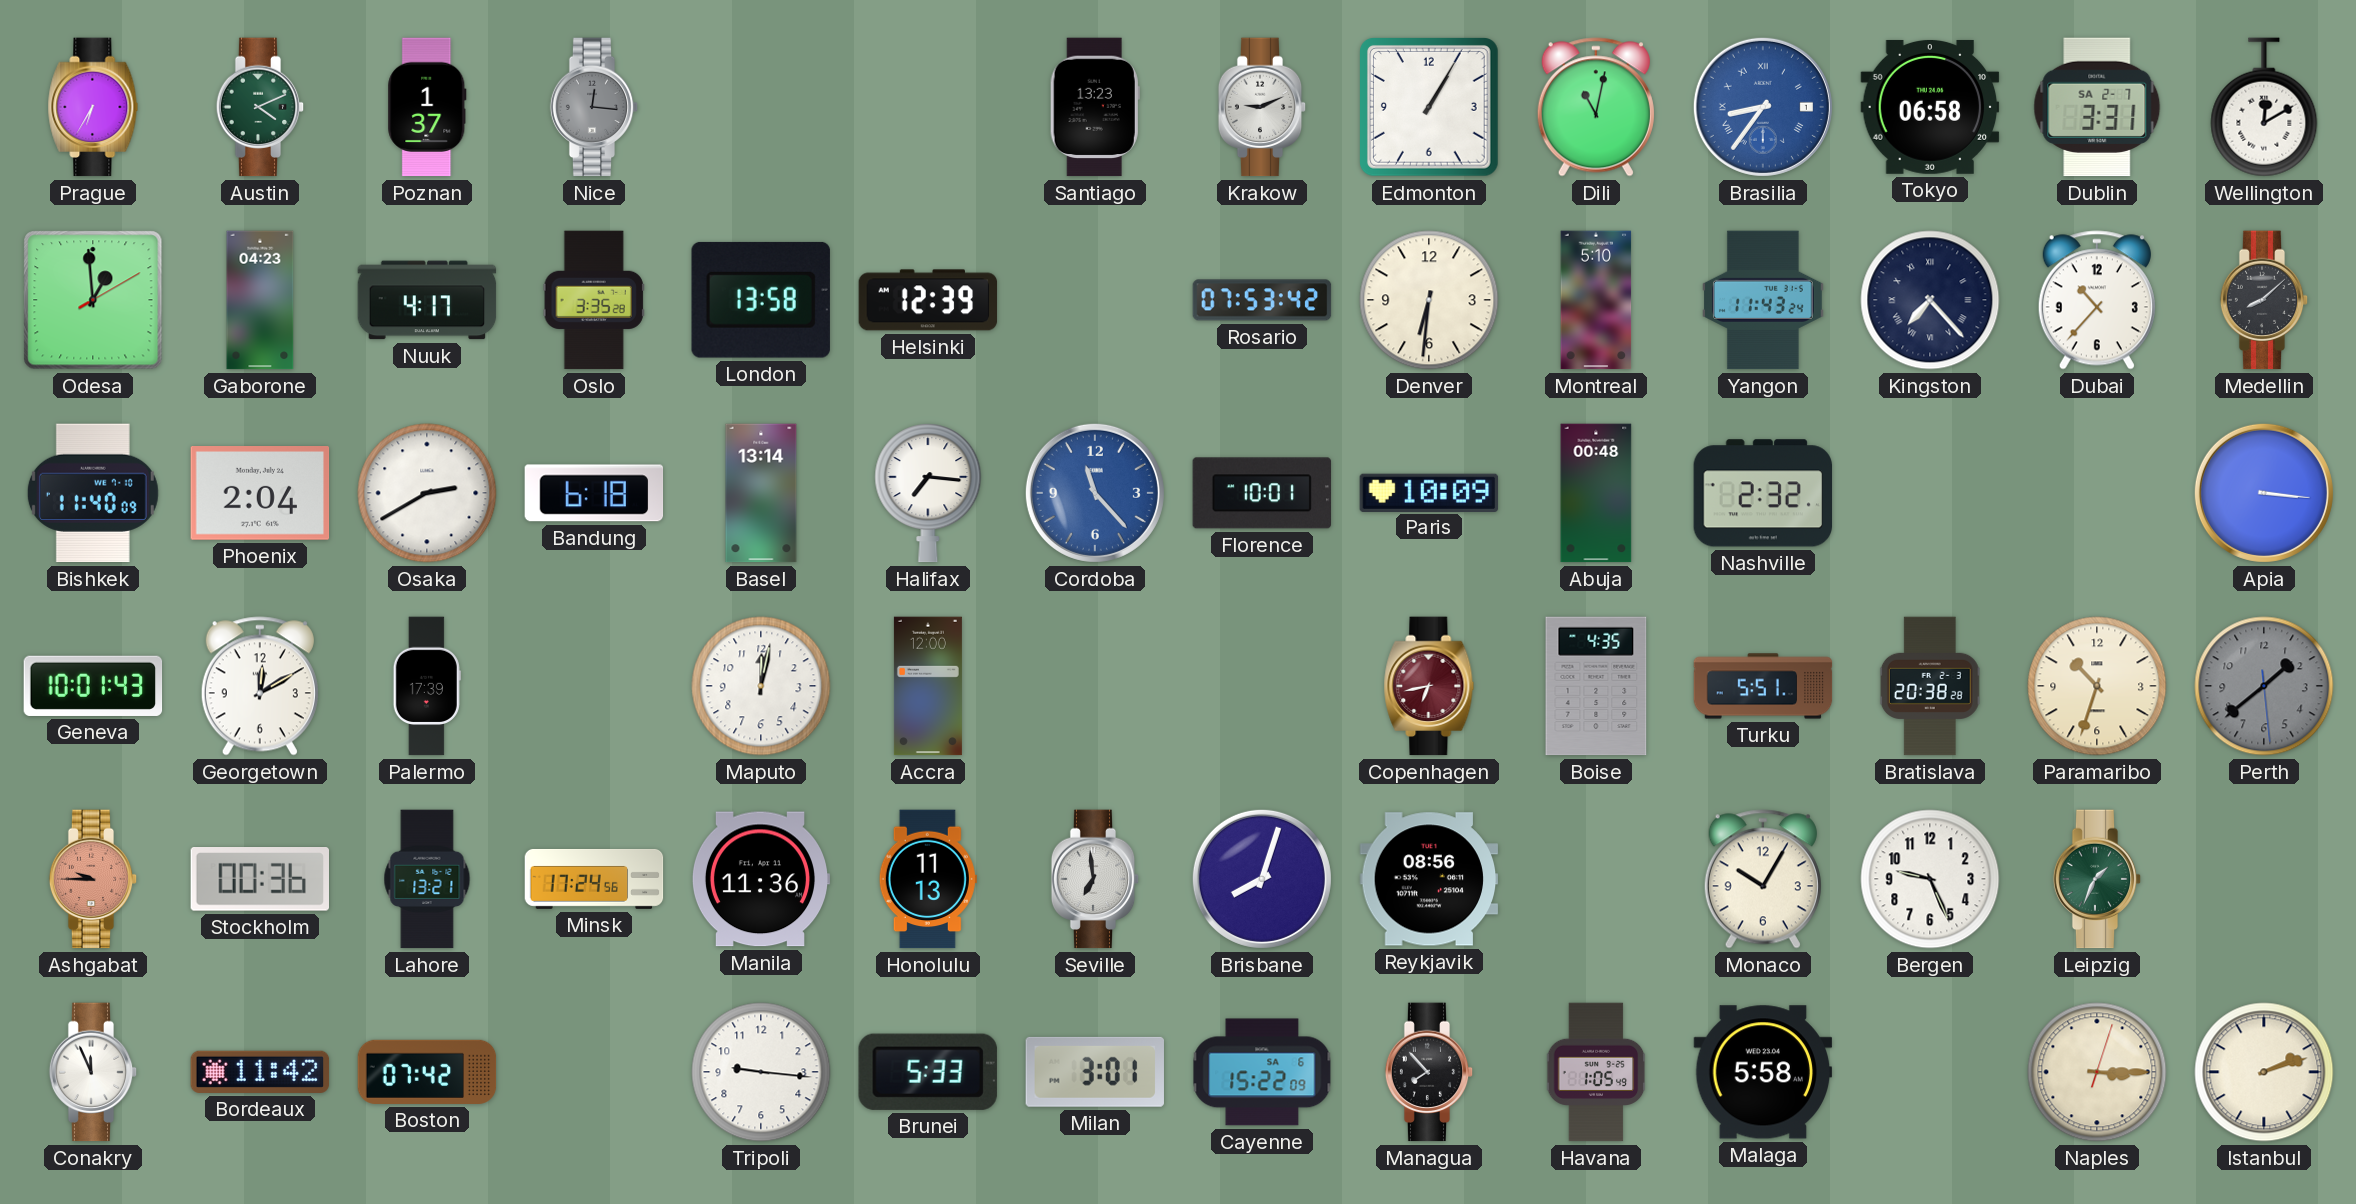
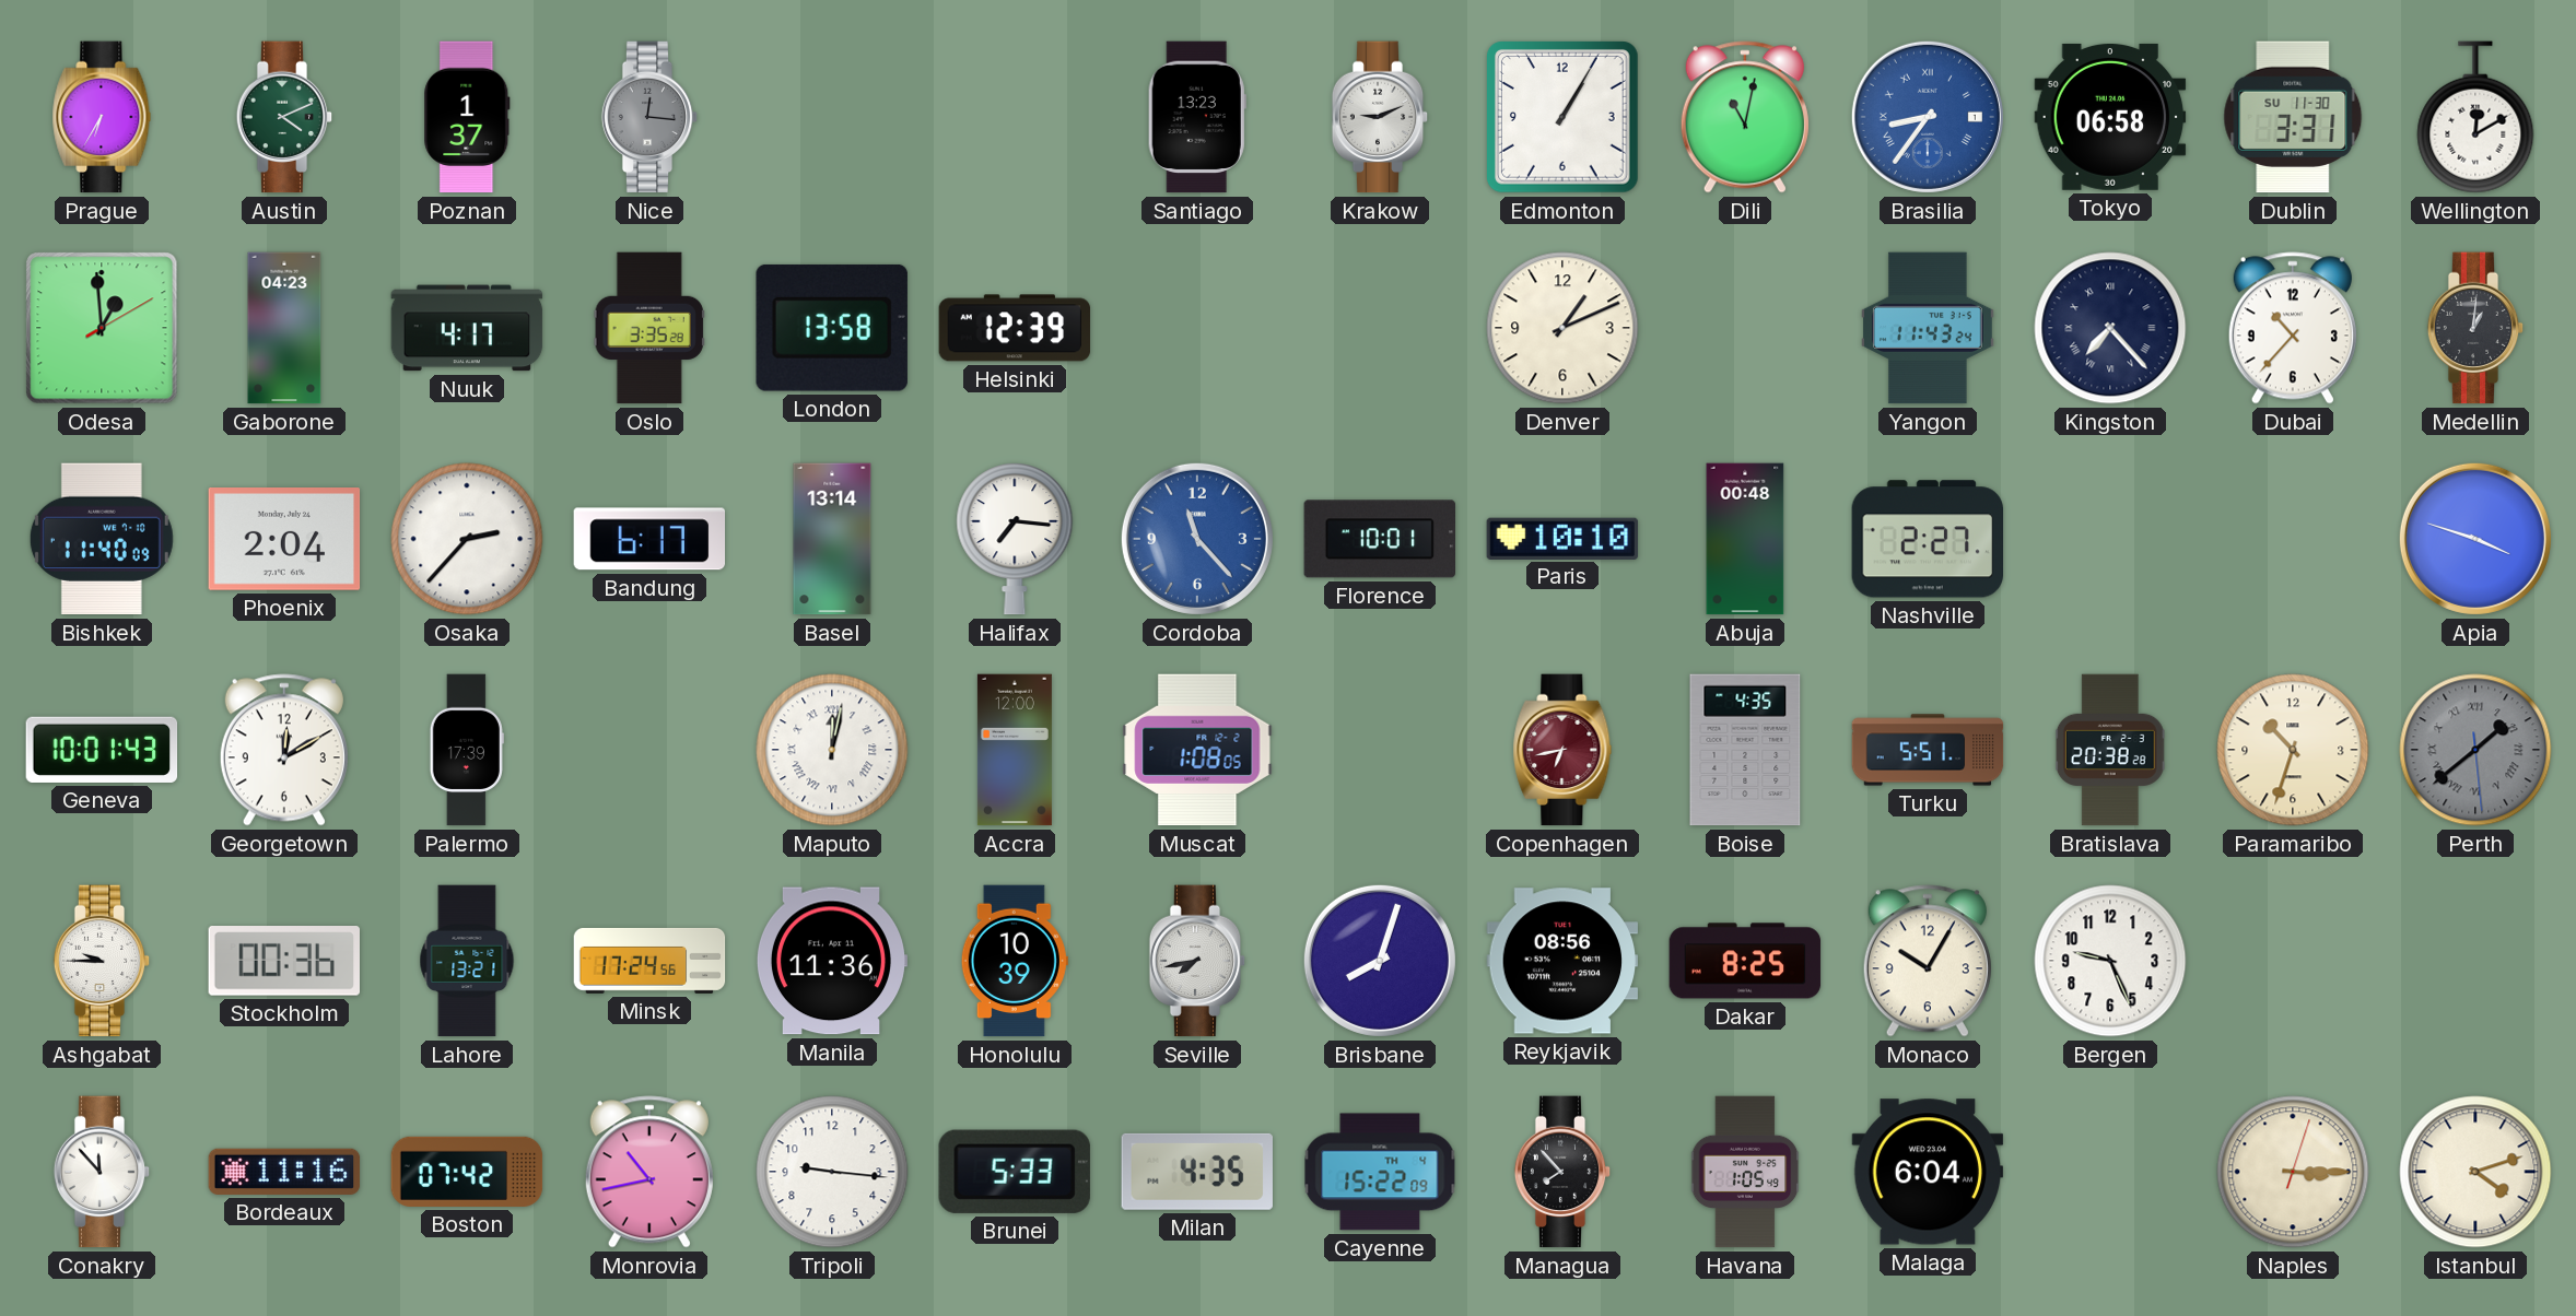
Dublin date: SA 2-7 -> SU 11-30
Rosario: 07:53 -> none
Denver: 6:31 -> 1:11
Montreal: 5:10 -> none
Medellin: 8:08 -> 1:01
Osaka: 2:40 -> 2:37
Bandung: 6:18 -> 6:17
Paris: 10:09 -> 10:10
Nashville: 2:32 -> 2:27
Apia: 3:16 -> 3:48
Maputo numerals: Arabic -> Roman
Muscat: none -> 1:08
Perth numerals: Arabic -> Roman
Ashgabat dial: salmon -> white
Honolulu: 11:13 -> 10:39
Seville: 6:59 -> 7:43
Dakar: none -> 8:25
Leipzig: 1:34 -> none
Conakry: 11:56 -> 11:53
Bordeaux: 11:42 -> 11:16
Monrovia: none -> 10:43
Milan: 3:01 -> 4:35
Cayenne date: SA 6 -> TH 4
Malaga: 5:58 -> 6:04
Istanbul: 2:12 -> 4:12
